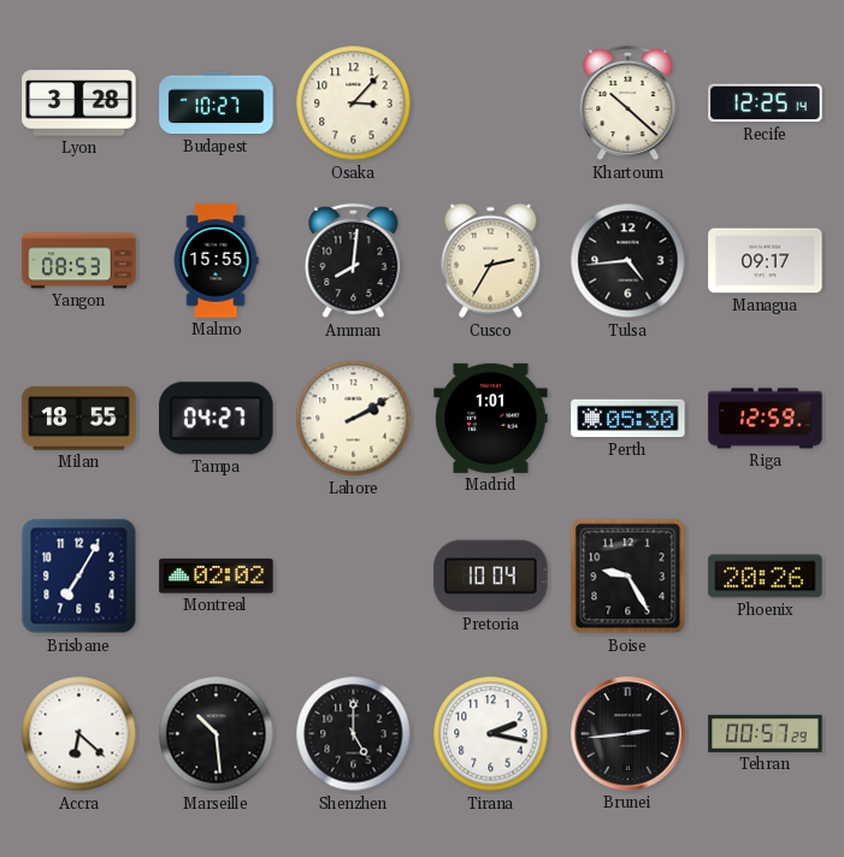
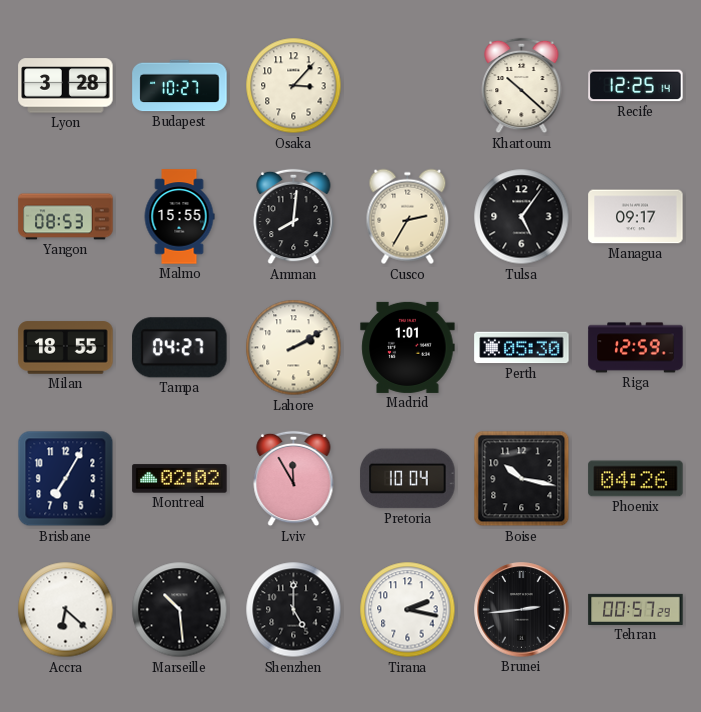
Tulsa: 4:44 -> 5:06
Lviv: none -> 11:55
Boise: 9:25 -> 10:17
Phoenix: 20:26 -> 04:26
